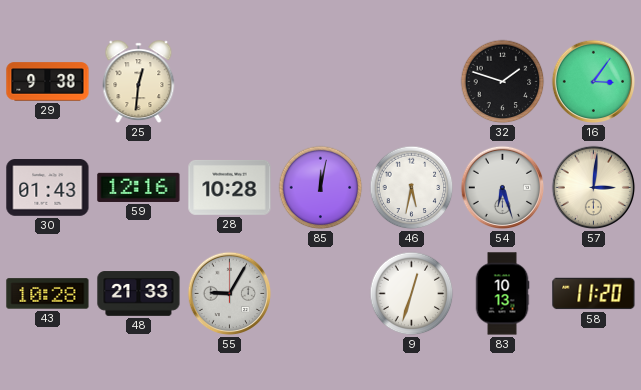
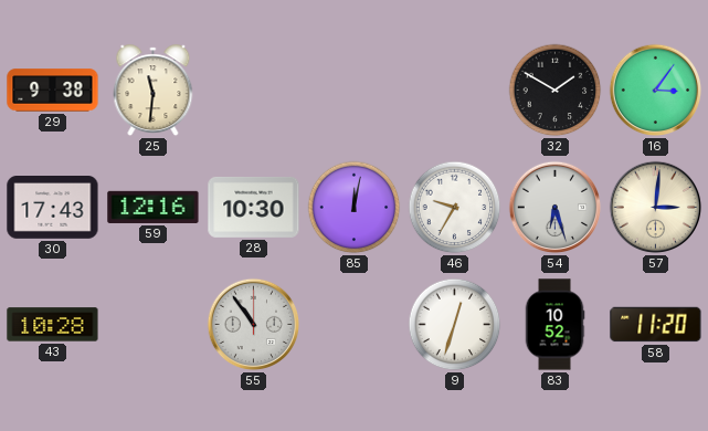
25: 12:31 -> 11:31
32: 1:48 -> 1:50
30: 01:43 -> 17:43
28: 10:28 -> 10:30
46: 5:32 -> 9:35
48: 21:33 -> none
55: 9:05 -> 10:54
83: 10:13 -> 10:52
